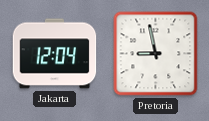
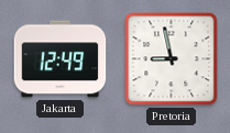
Jakarta: 12:04 -> 12:49
